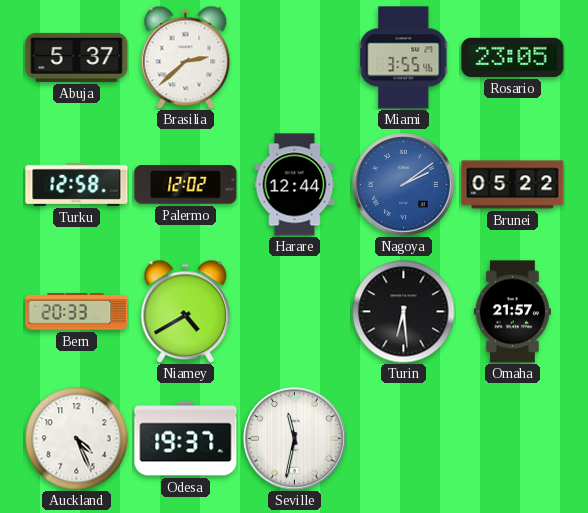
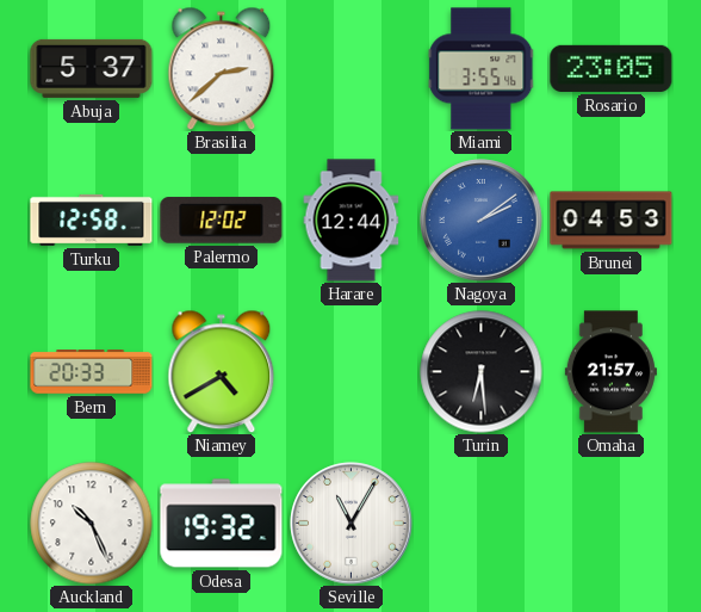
Brunei: 05:22 -> 04:53
Auckland: 4:26 -> 10:26
Odesa: 19:37 -> 19:32
Seville: 11:32 -> 11:05
